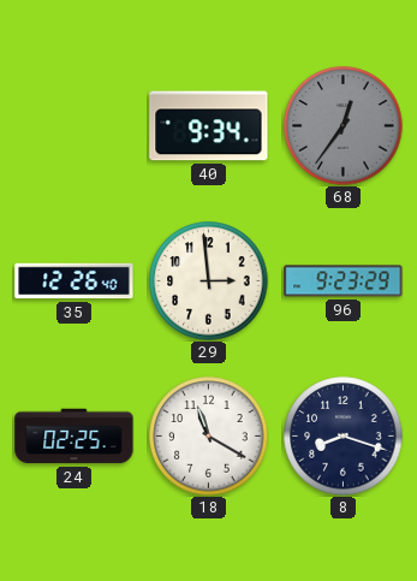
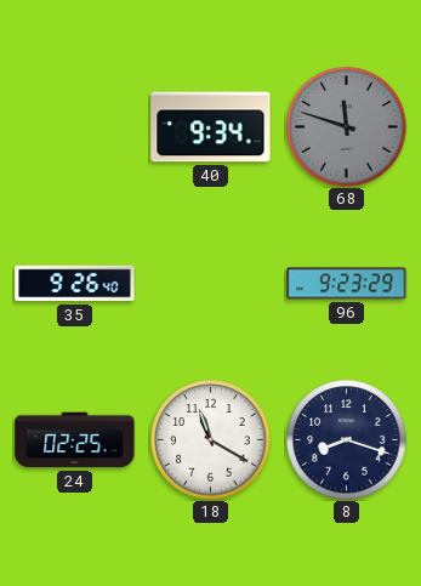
68: 12:36 -> 11:48
35: 12:26 -> 9:26
29: 2:59 -> none
